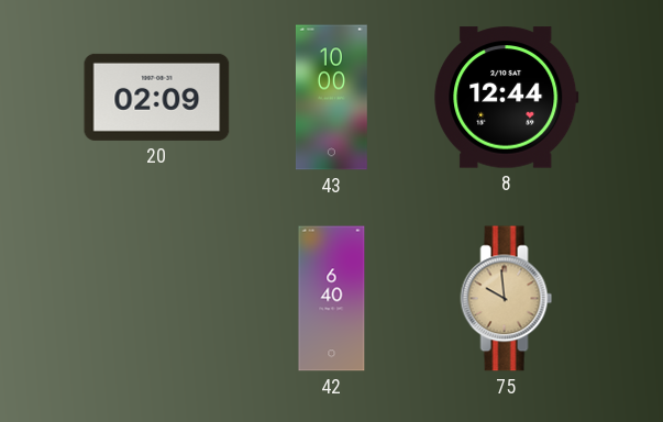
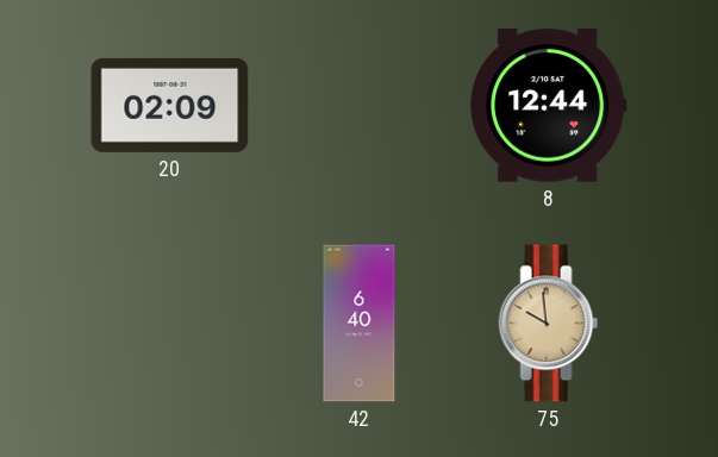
43: 10:00 -> none
